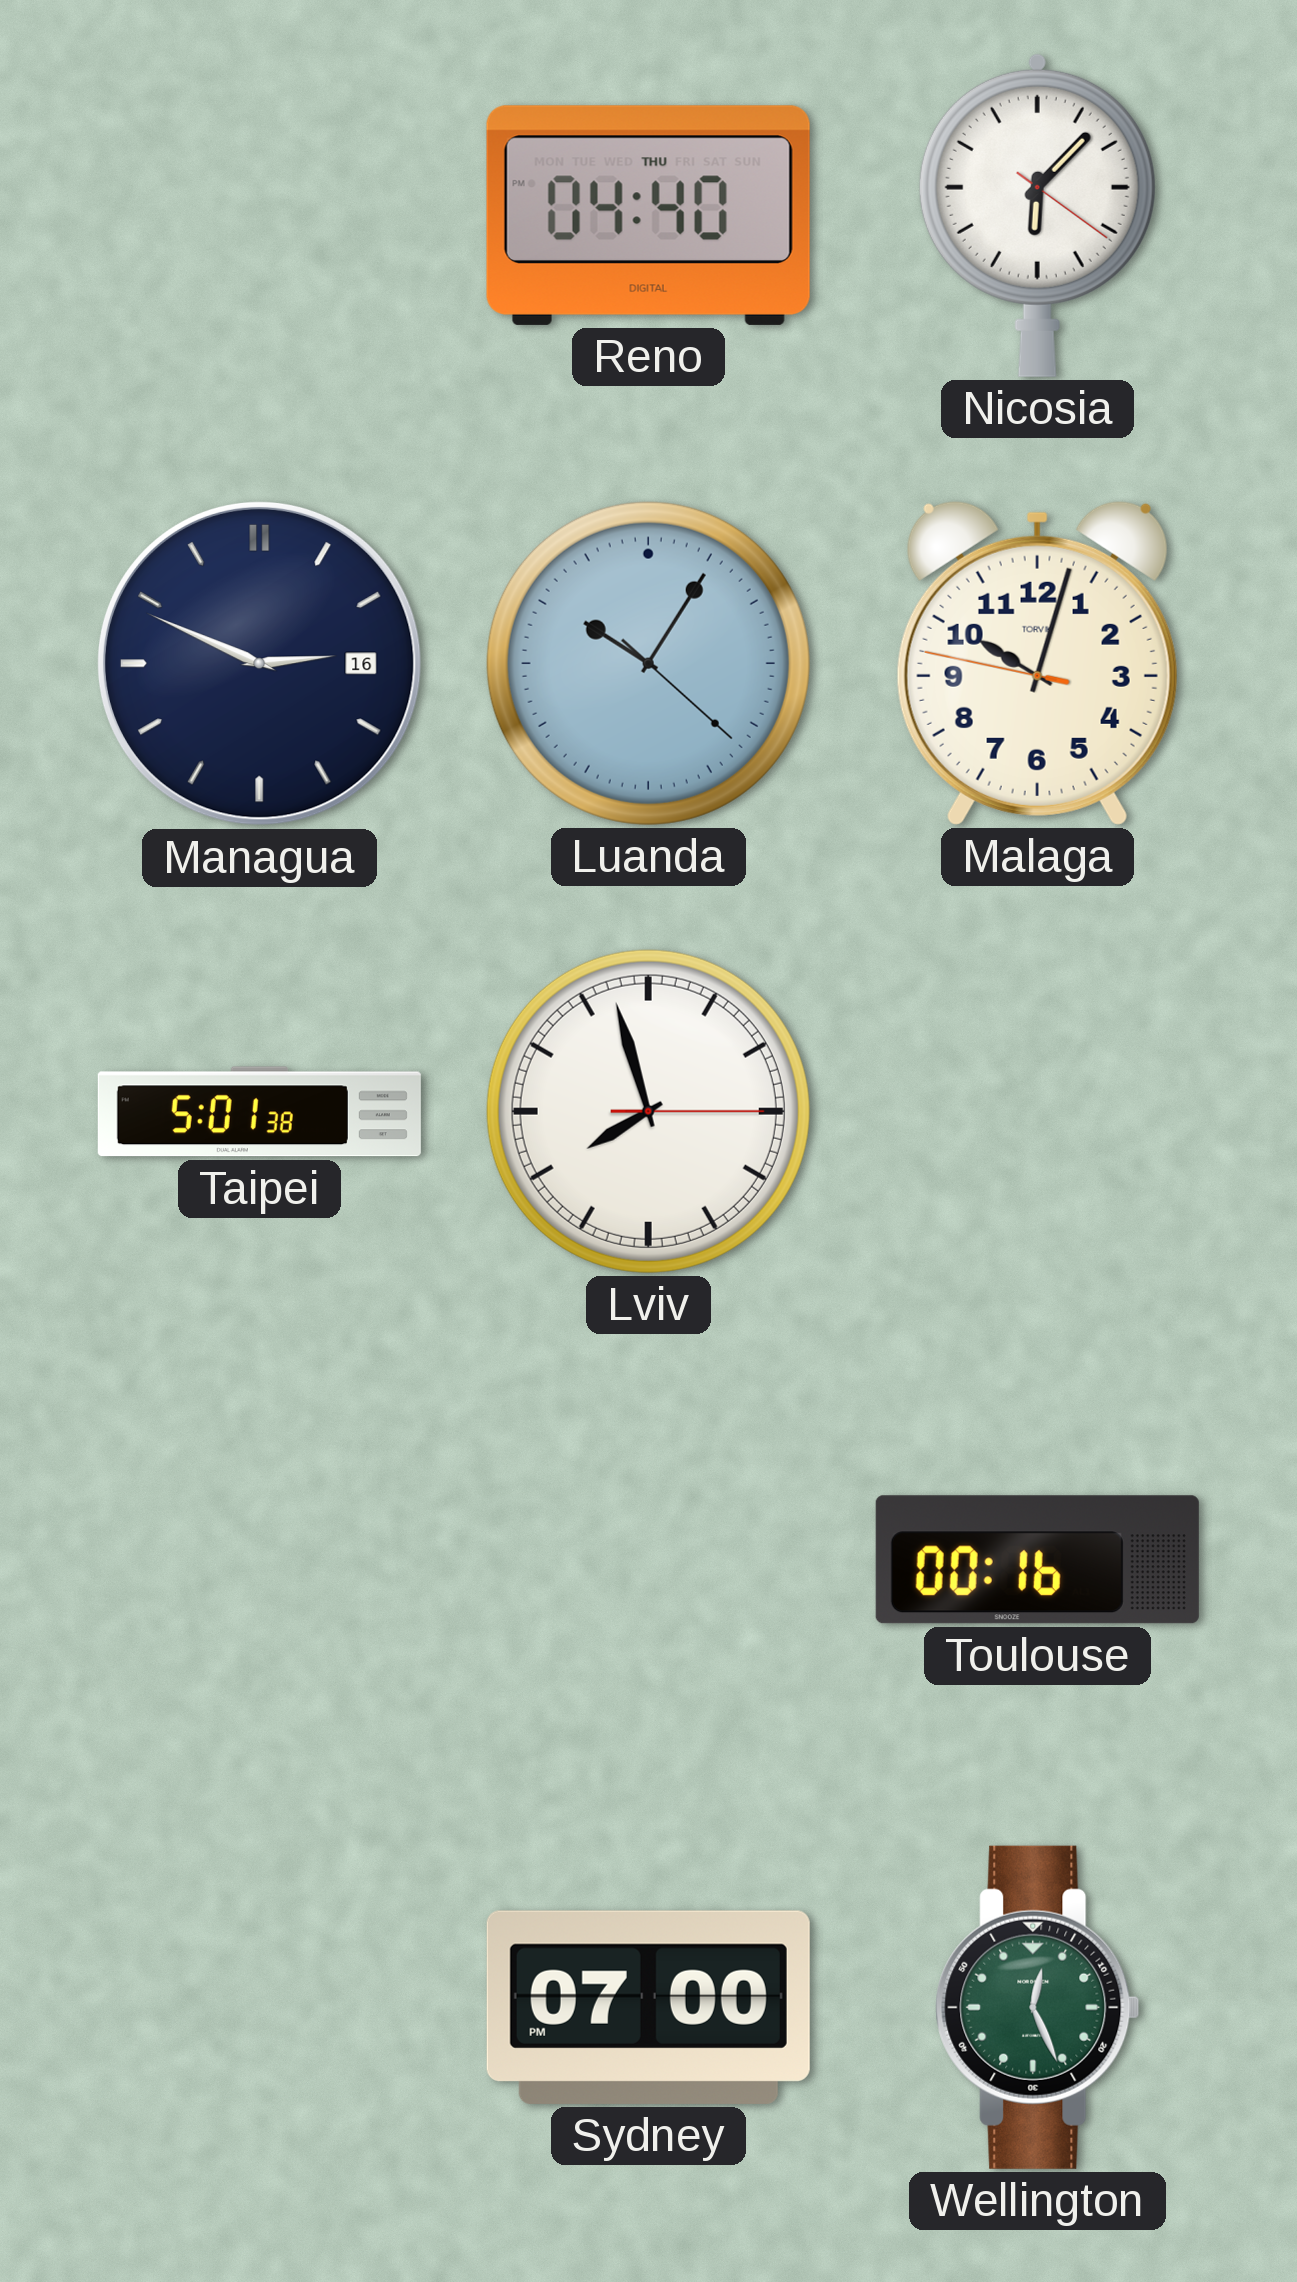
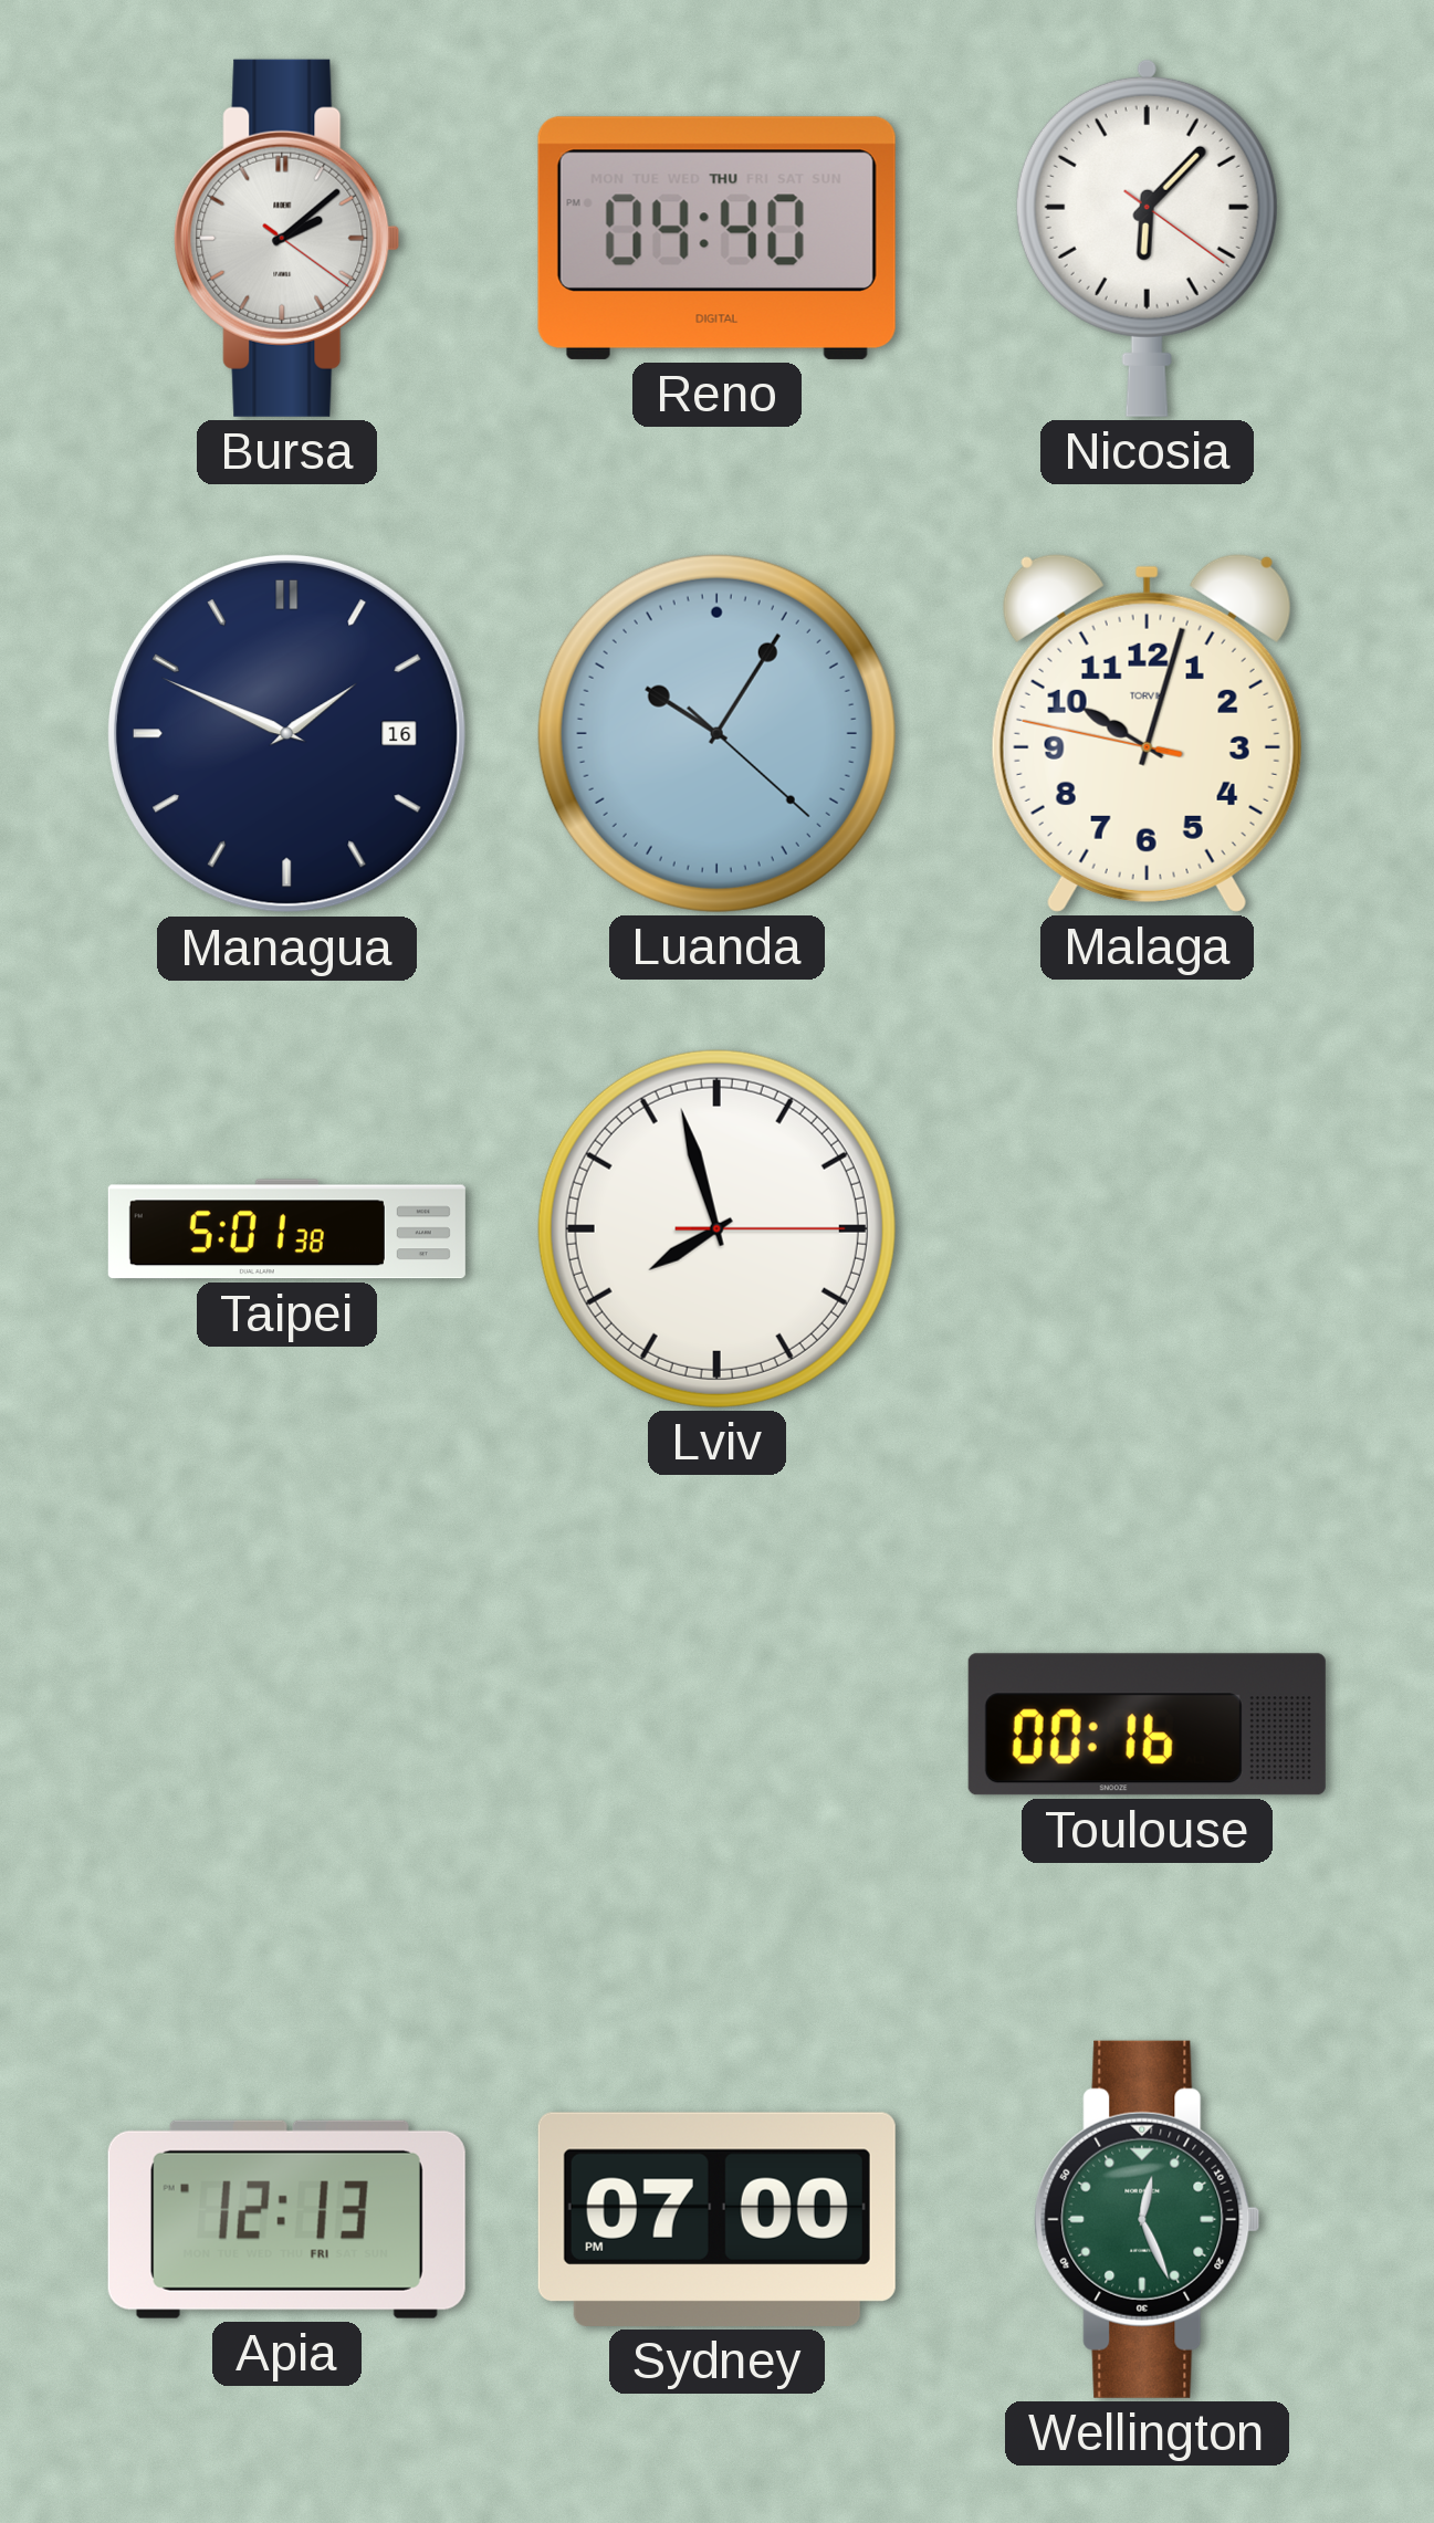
Bursa: none -> 2:08
Managua: 2:49 -> 1:49
Apia: none -> 12:13
